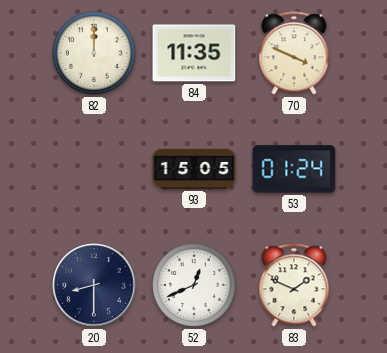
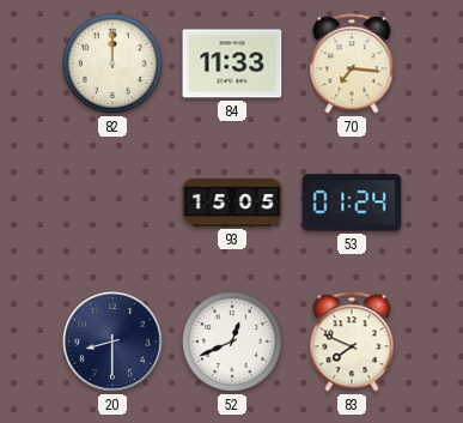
84: 11:35 -> 11:33
70: 3:49 -> 7:16
83: 1:49 -> 7:49
